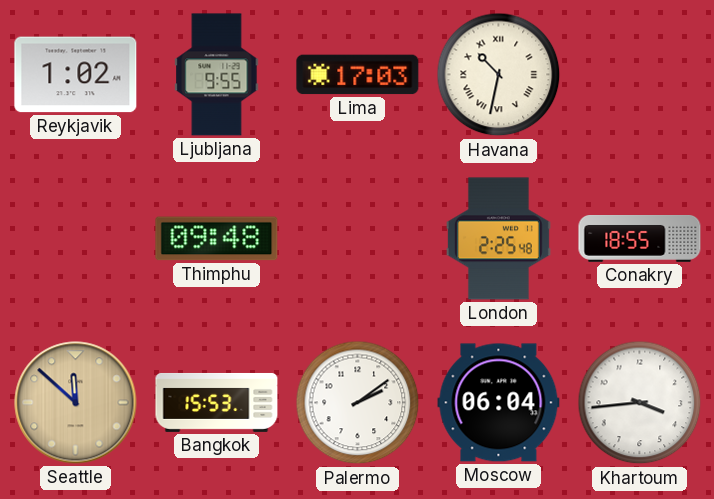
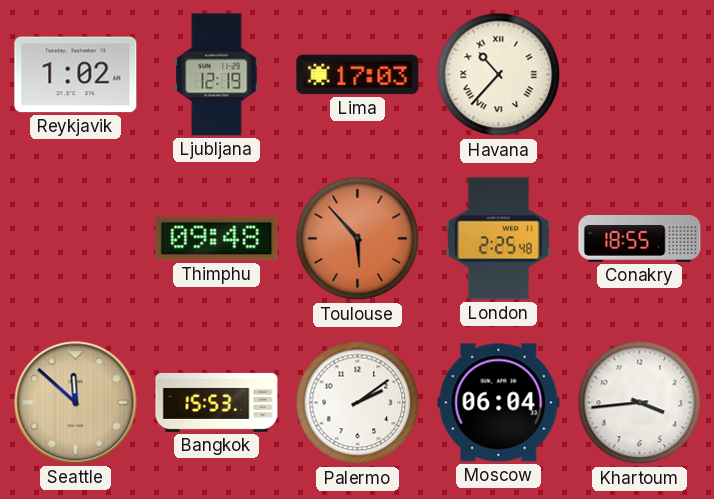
Ljubljana: 9:55 -> 12:19
Havana: 10:32 -> 10:37
Toulouse: none -> 5:53
